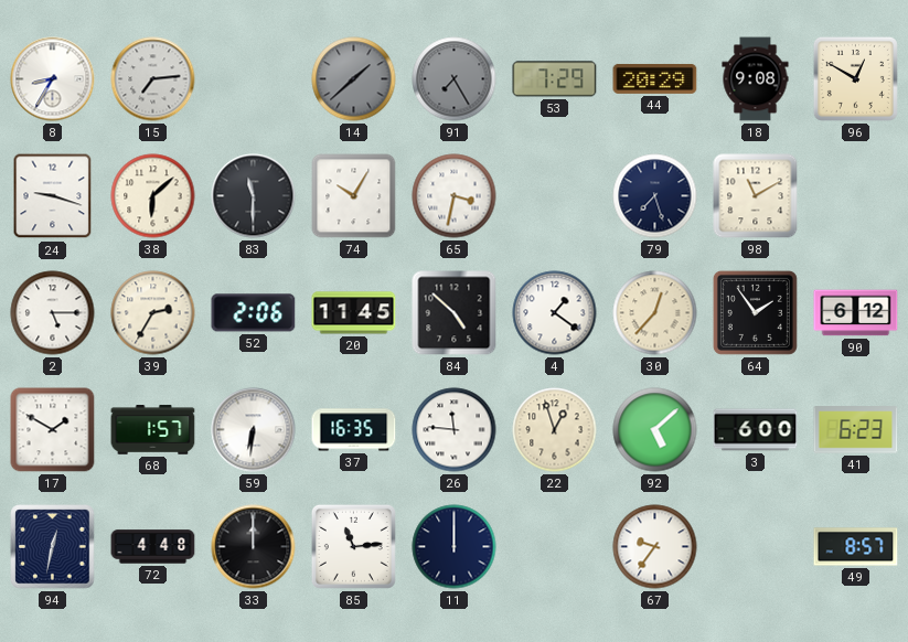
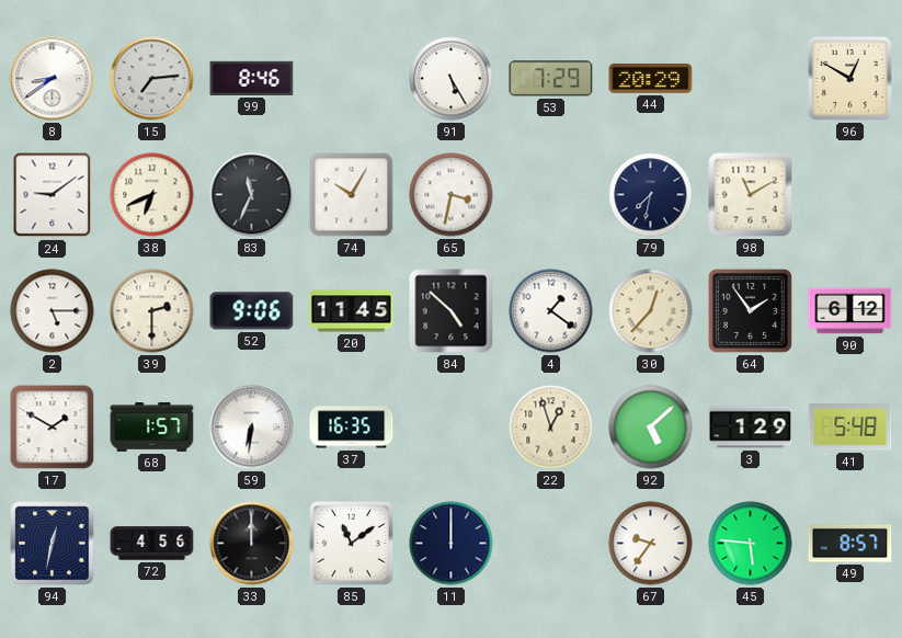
8: 8:35 -> 8:39
99: none -> 8:46
14: 1:38 -> none
91: 7:25 -> 5:25
91 dial: grey -> white
18: 9:08 -> none
24: 9:18 -> 9:09
38: 6:08 -> 6:41
83: 11:30 -> 11:34
79: 7:27 -> 7:32
39: 2:35 -> 2:30
52: 2:06 -> 9:06
26: 11:46 -> none
3: 6:00 -> 1:29
41: 6:23 -> 5:48
72: 4:48 -> 4:56
85: 11:14 -> 11:09
45: none -> 5:46
